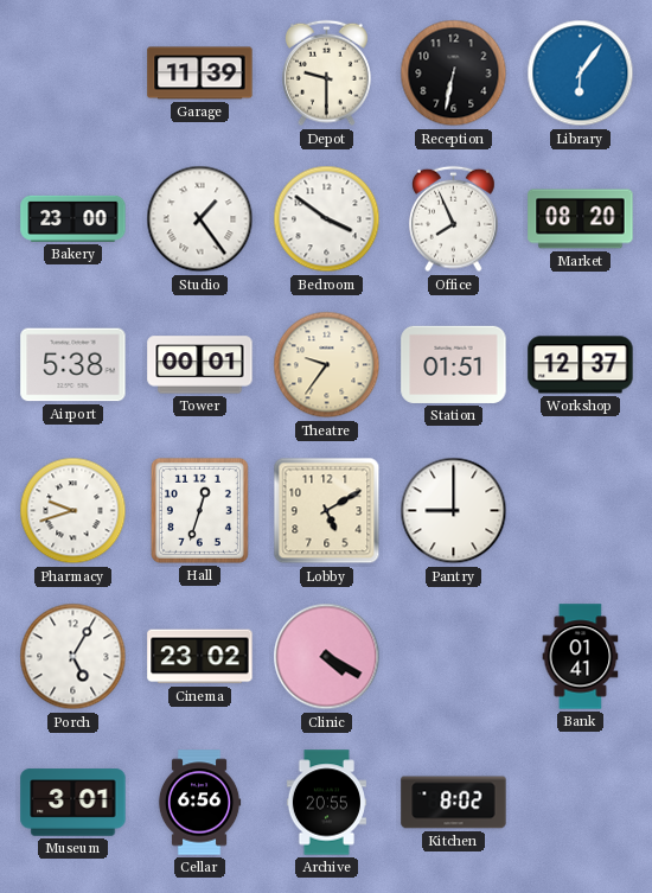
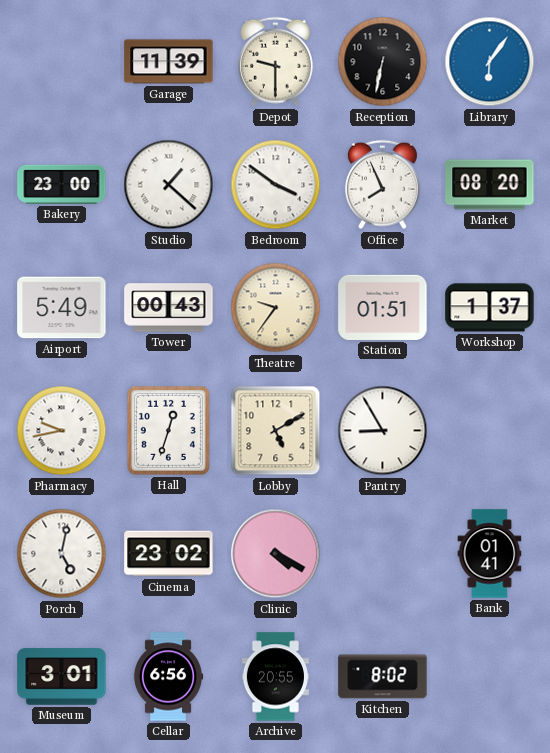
Studio: 1:24 -> 1:22
Airport: 5:38 -> 5:49
Tower: 00:01 -> 00:43
Workshop: 12:37 -> 1:37
Pharmacy: 9:42 -> 9:43
Pantry: 9:00 -> 8:55
Porch: 5:05 -> 5:02
